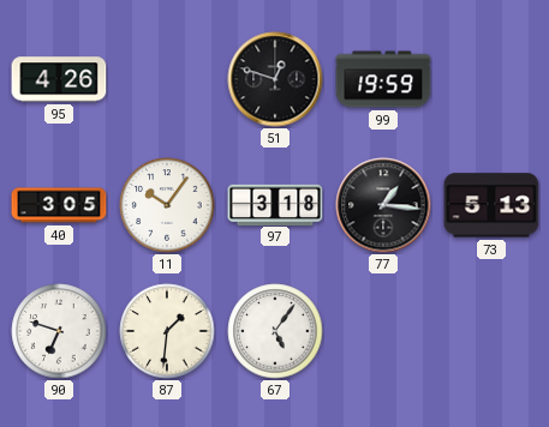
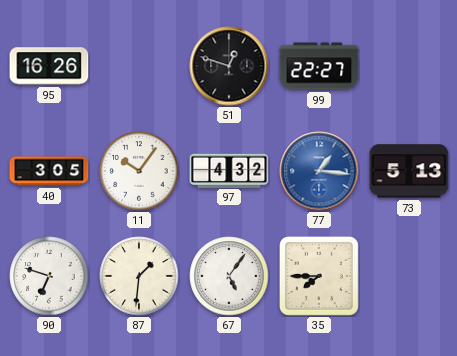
95: 4:26 -> 16:26
99: 19:59 -> 22:27
97: 3:18 -> 4:32
77 dial: black -> blue
35: none -> 7:45
